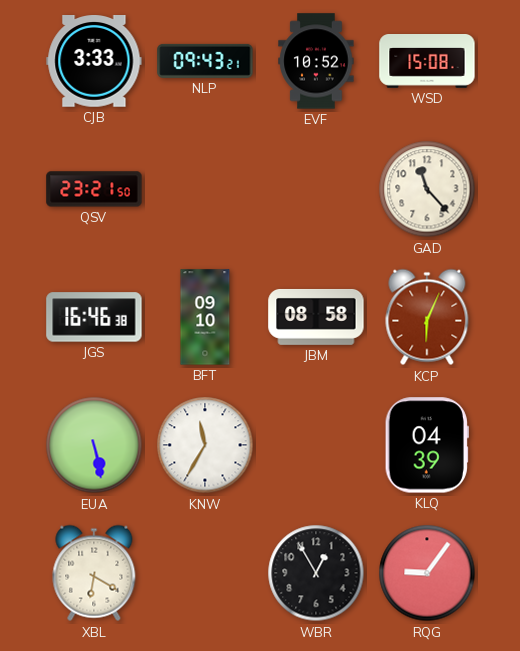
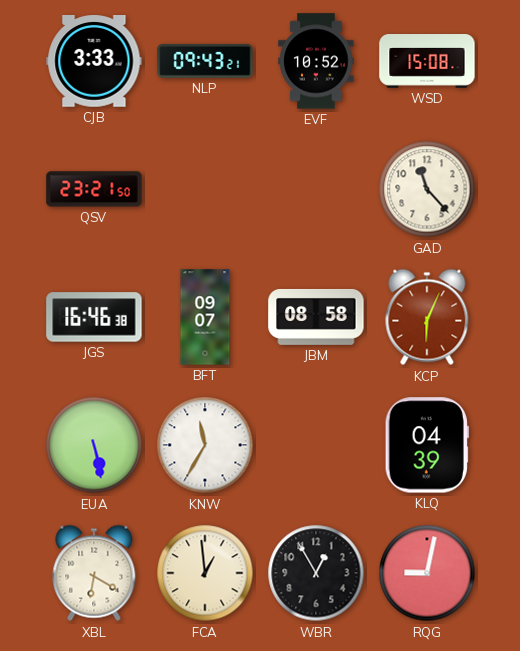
BFT: 09:10 -> 09:07
FCA: none -> 12:59
RQG: 9:06 -> 9:02
